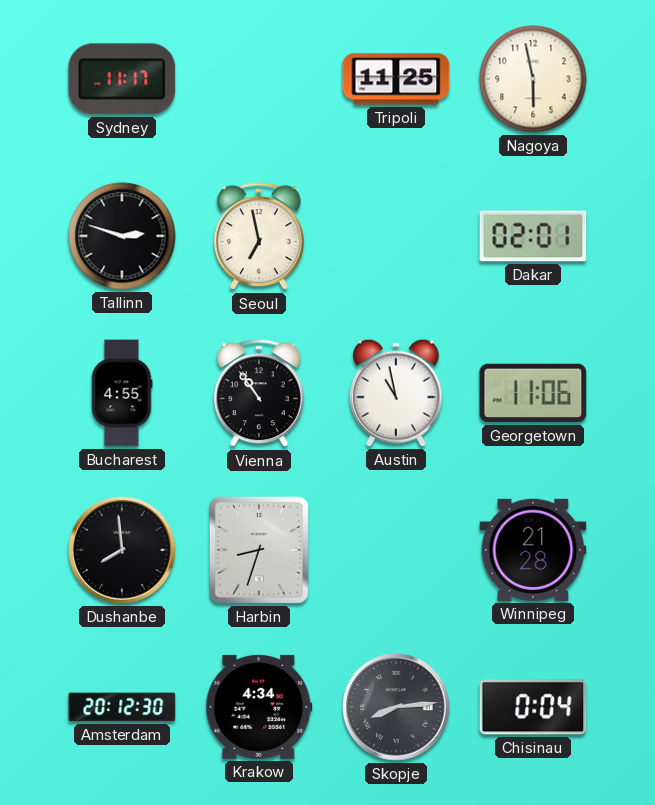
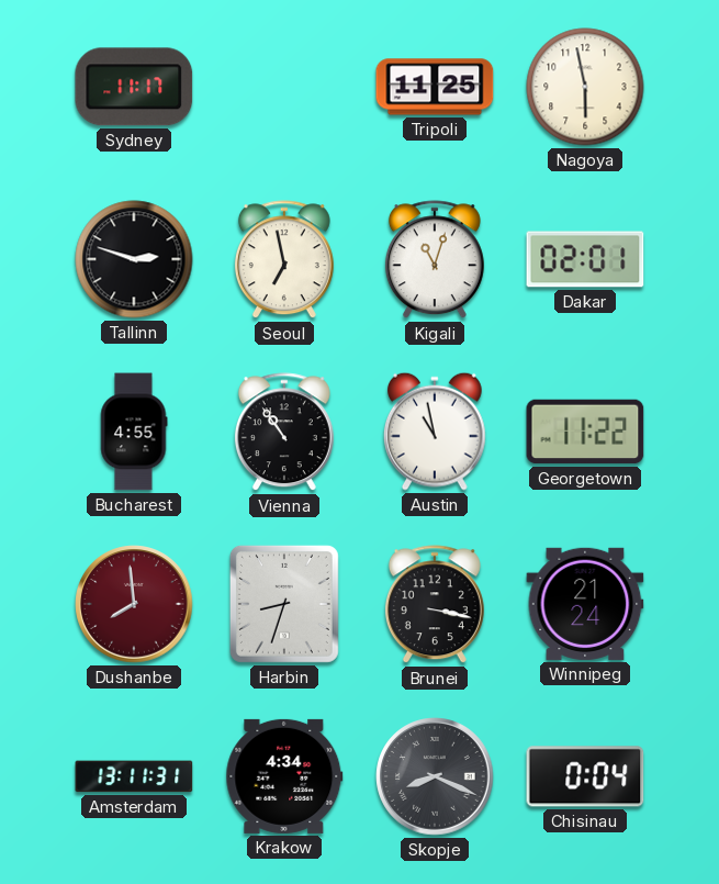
Kigali: none -> 11:03
Georgetown: 11:06 -> 11:22
Dushanbe dial: black -> burgundy
Brunei: none -> 3:17
Winnipeg: 21:28 -> 21:24
Amsterdam: 20:12 -> 13:11
Skopje: 8:14 -> 8:19
